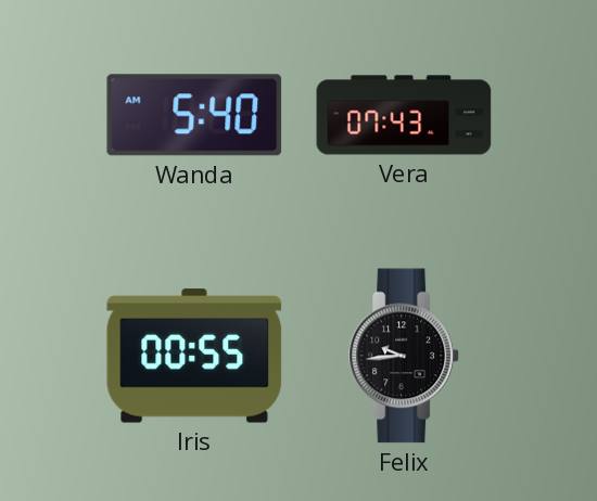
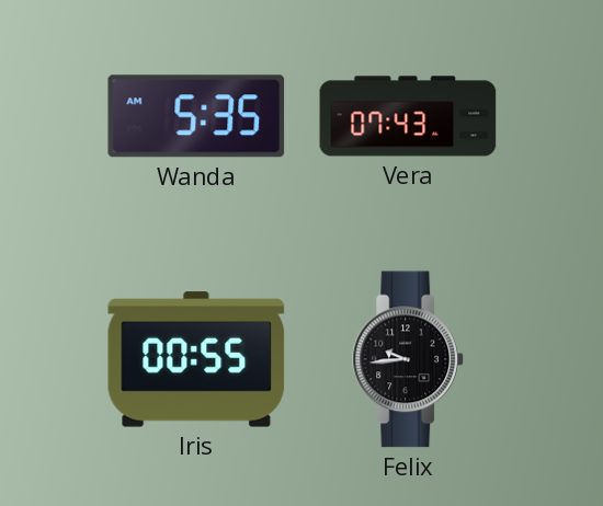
Wanda: 5:40 -> 5:35
